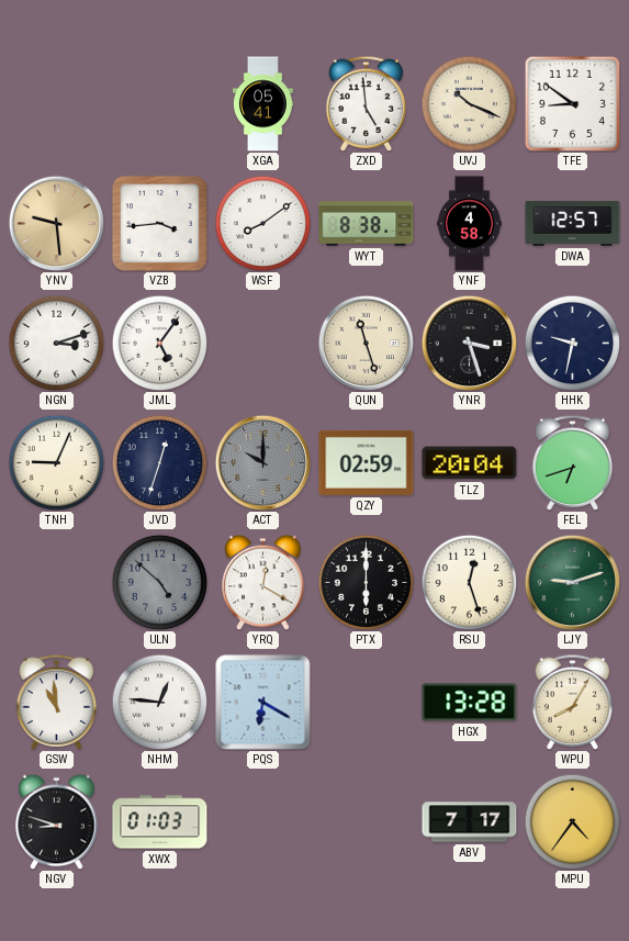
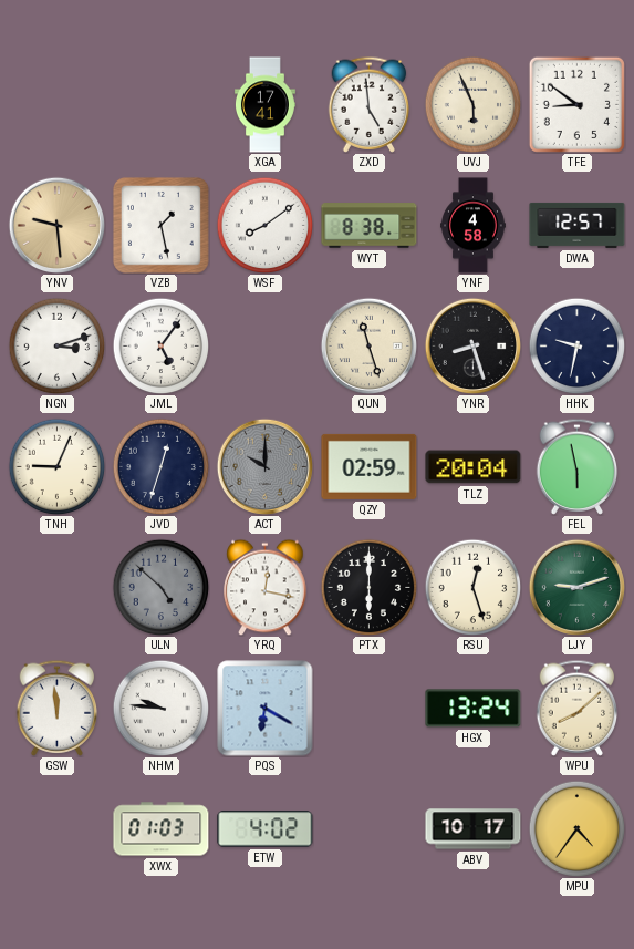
XGA: 05:41 -> 17:41
UVJ: 10:19 -> 5:56
VZB: 3:44 -> 1:28
YNR: 3:27 -> 8:27
FEL: 6:42 -> 5:58
YRQ: 12:20 -> 12:17
GSW: 10:59 -> 11:59
NHM: 12:46 -> 9:46
HGX: 13:28 -> 13:24
WPU: 8:05 -> 8:08
NGV: 8:48 -> none
ETW: none -> 4:02
ABV: 7:17 -> 10:17
